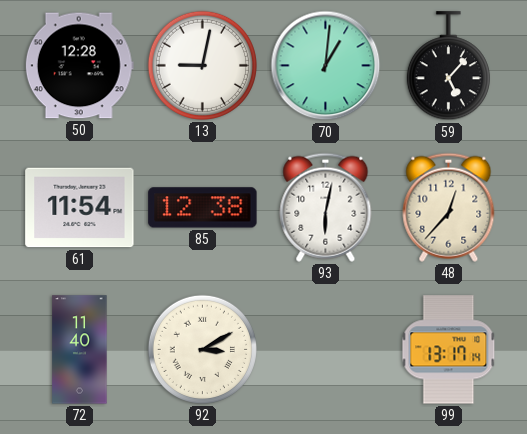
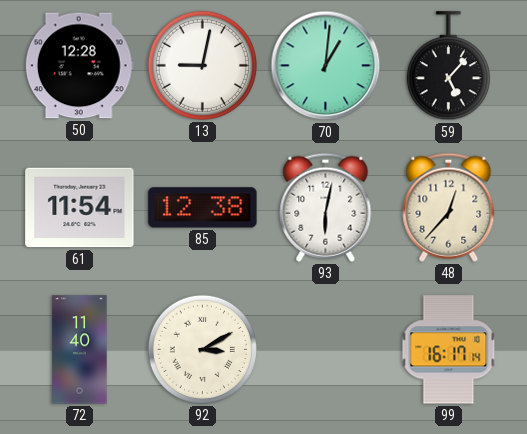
99: 13:17 -> 16:17
